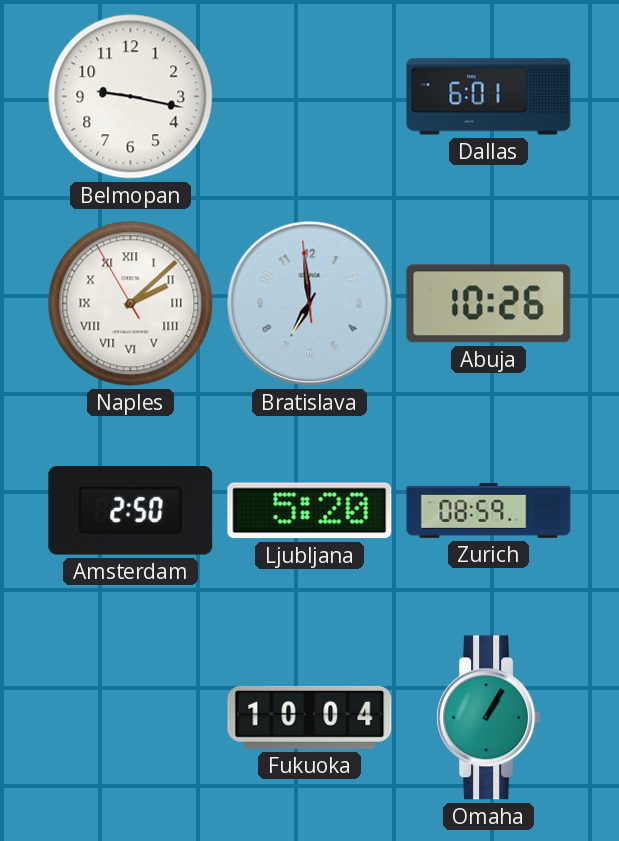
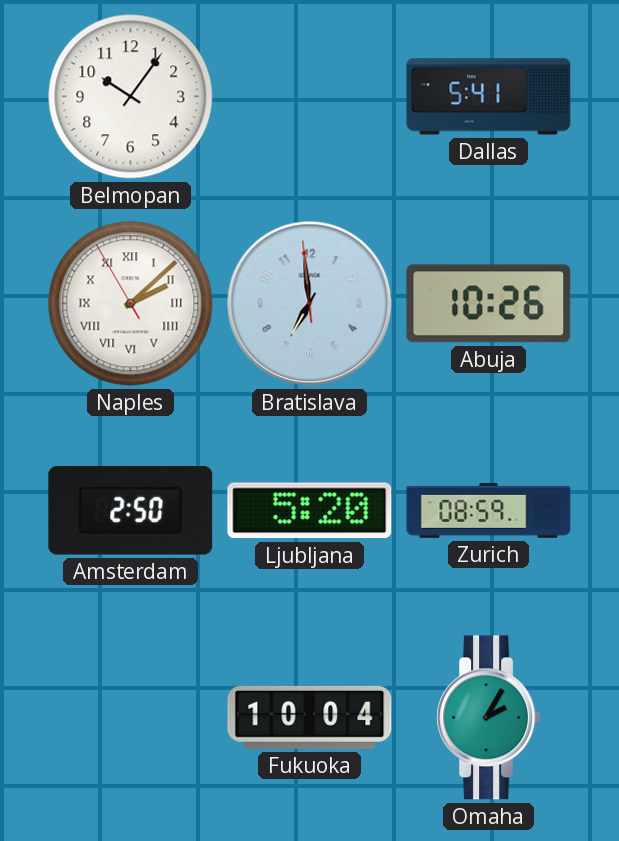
Belmopan: 9:17 -> 10:06
Dallas: 6:01 -> 5:41
Omaha: 1:05 -> 2:05
